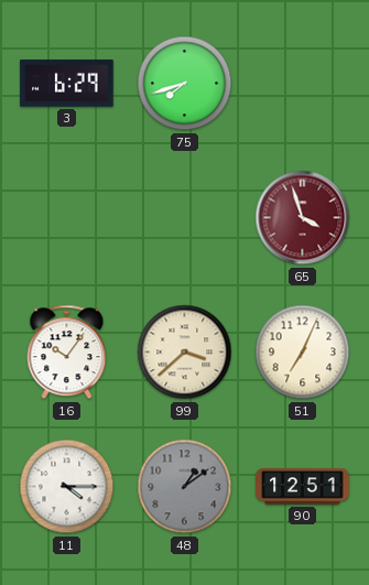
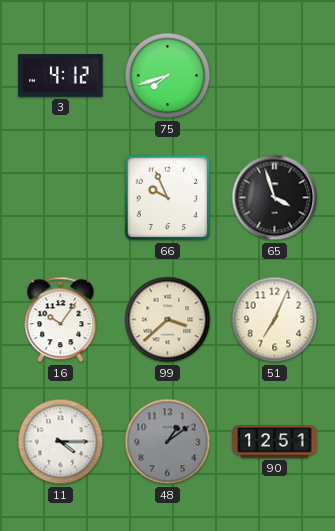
3: 6:29 -> 4:12
66: none -> 9:56
65 dial: burgundy -> black
